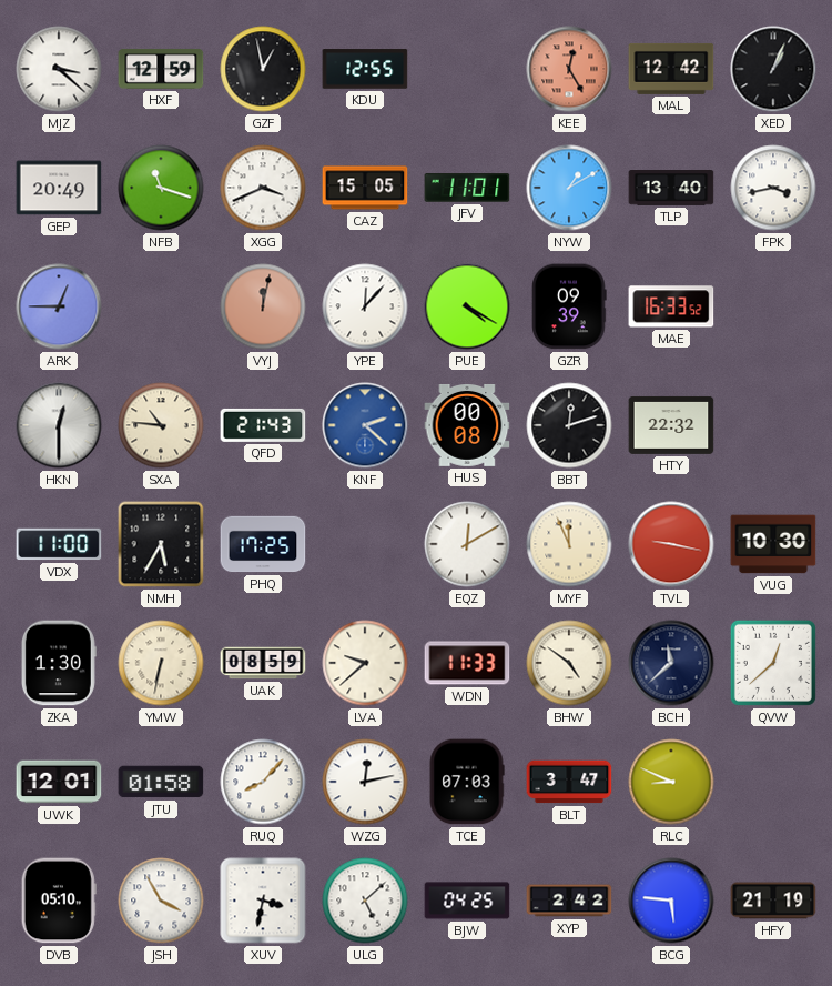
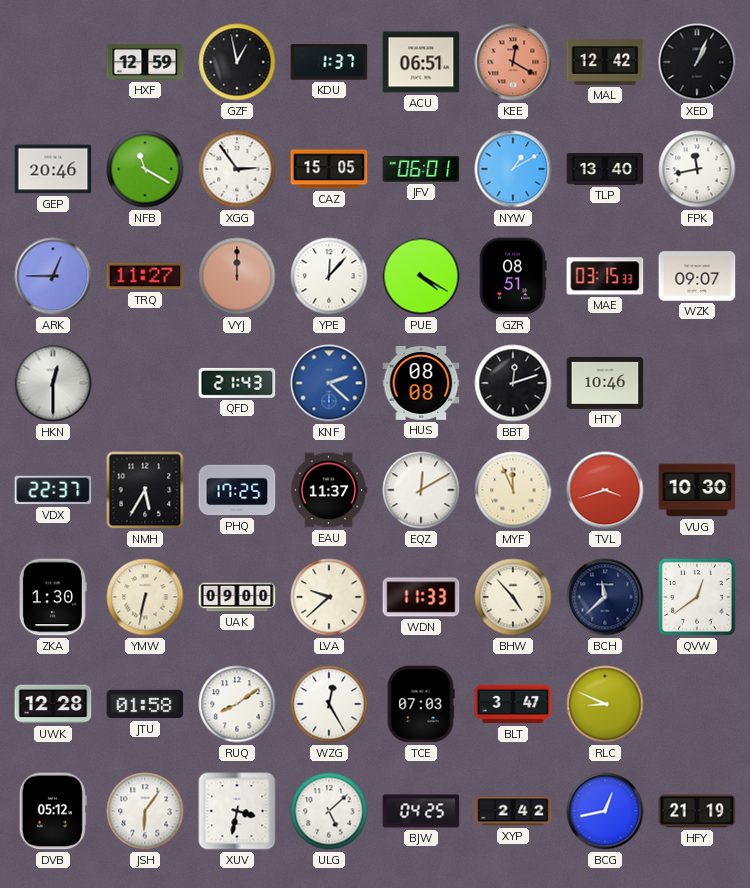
MJZ: 3:22 -> none
KDU: 12:55 -> 1:37
ACU: none -> 06:51
KEE: 12:25 -> 12:20
GEP: 20:49 -> 20:46
NFB: 11:18 -> 11:20
XGG: 3:41 -> 2:54
JFV: 11:01 -> 06:01
FPK: 3:43 -> 11:43
TRQ: none -> 11:27
VYJ: 12:02 -> 12:00
GZR: 09:39 -> 08:51
MAE: 16:33 -> 03:15
WZK: none -> 09:07
SXA: 10:46 -> none
HUS: 00:08 -> 08:08
HTY: 22:32 -> 10:46
VDX: 11:00 -> 22:37
EAU: none -> 11:37
TVL: 9:17 -> 3:42
UAK: 08:59 -> 09:00
BHW: 4:51 -> 4:53
QVW: 12:38 -> 12:39
UWK: 12:01 -> 12:28
RUQ: 8:07 -> 8:09
WZG: 12:13 -> 12:25
DVB: 05:10 -> 05:12
JSH: 3:55 -> 6:06
BCG: 5:46 -> 12:43
